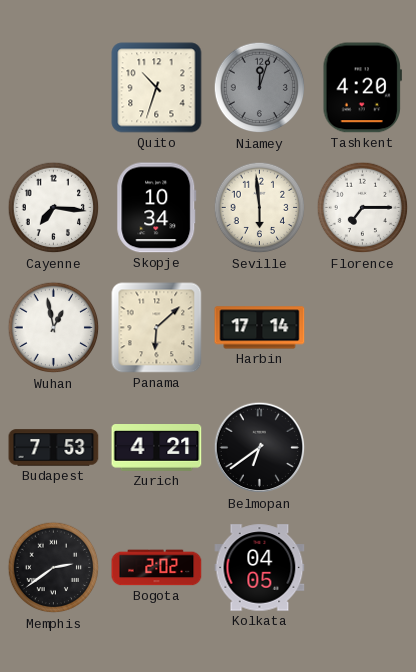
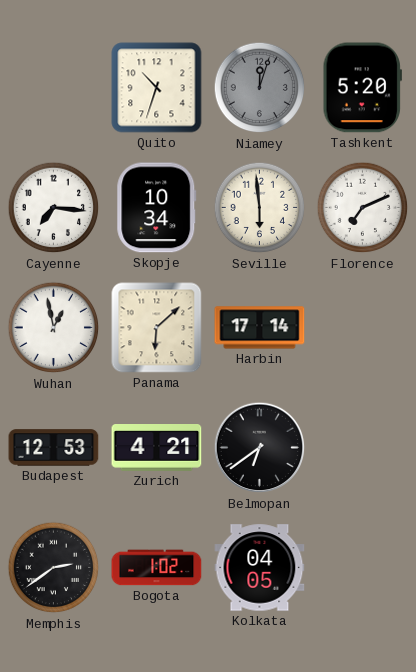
Tashkent: 4:20 -> 5:20
Florence: 7:15 -> 7:11
Budapest: 7:53 -> 12:53
Bogota: 2:02 -> 1:02
